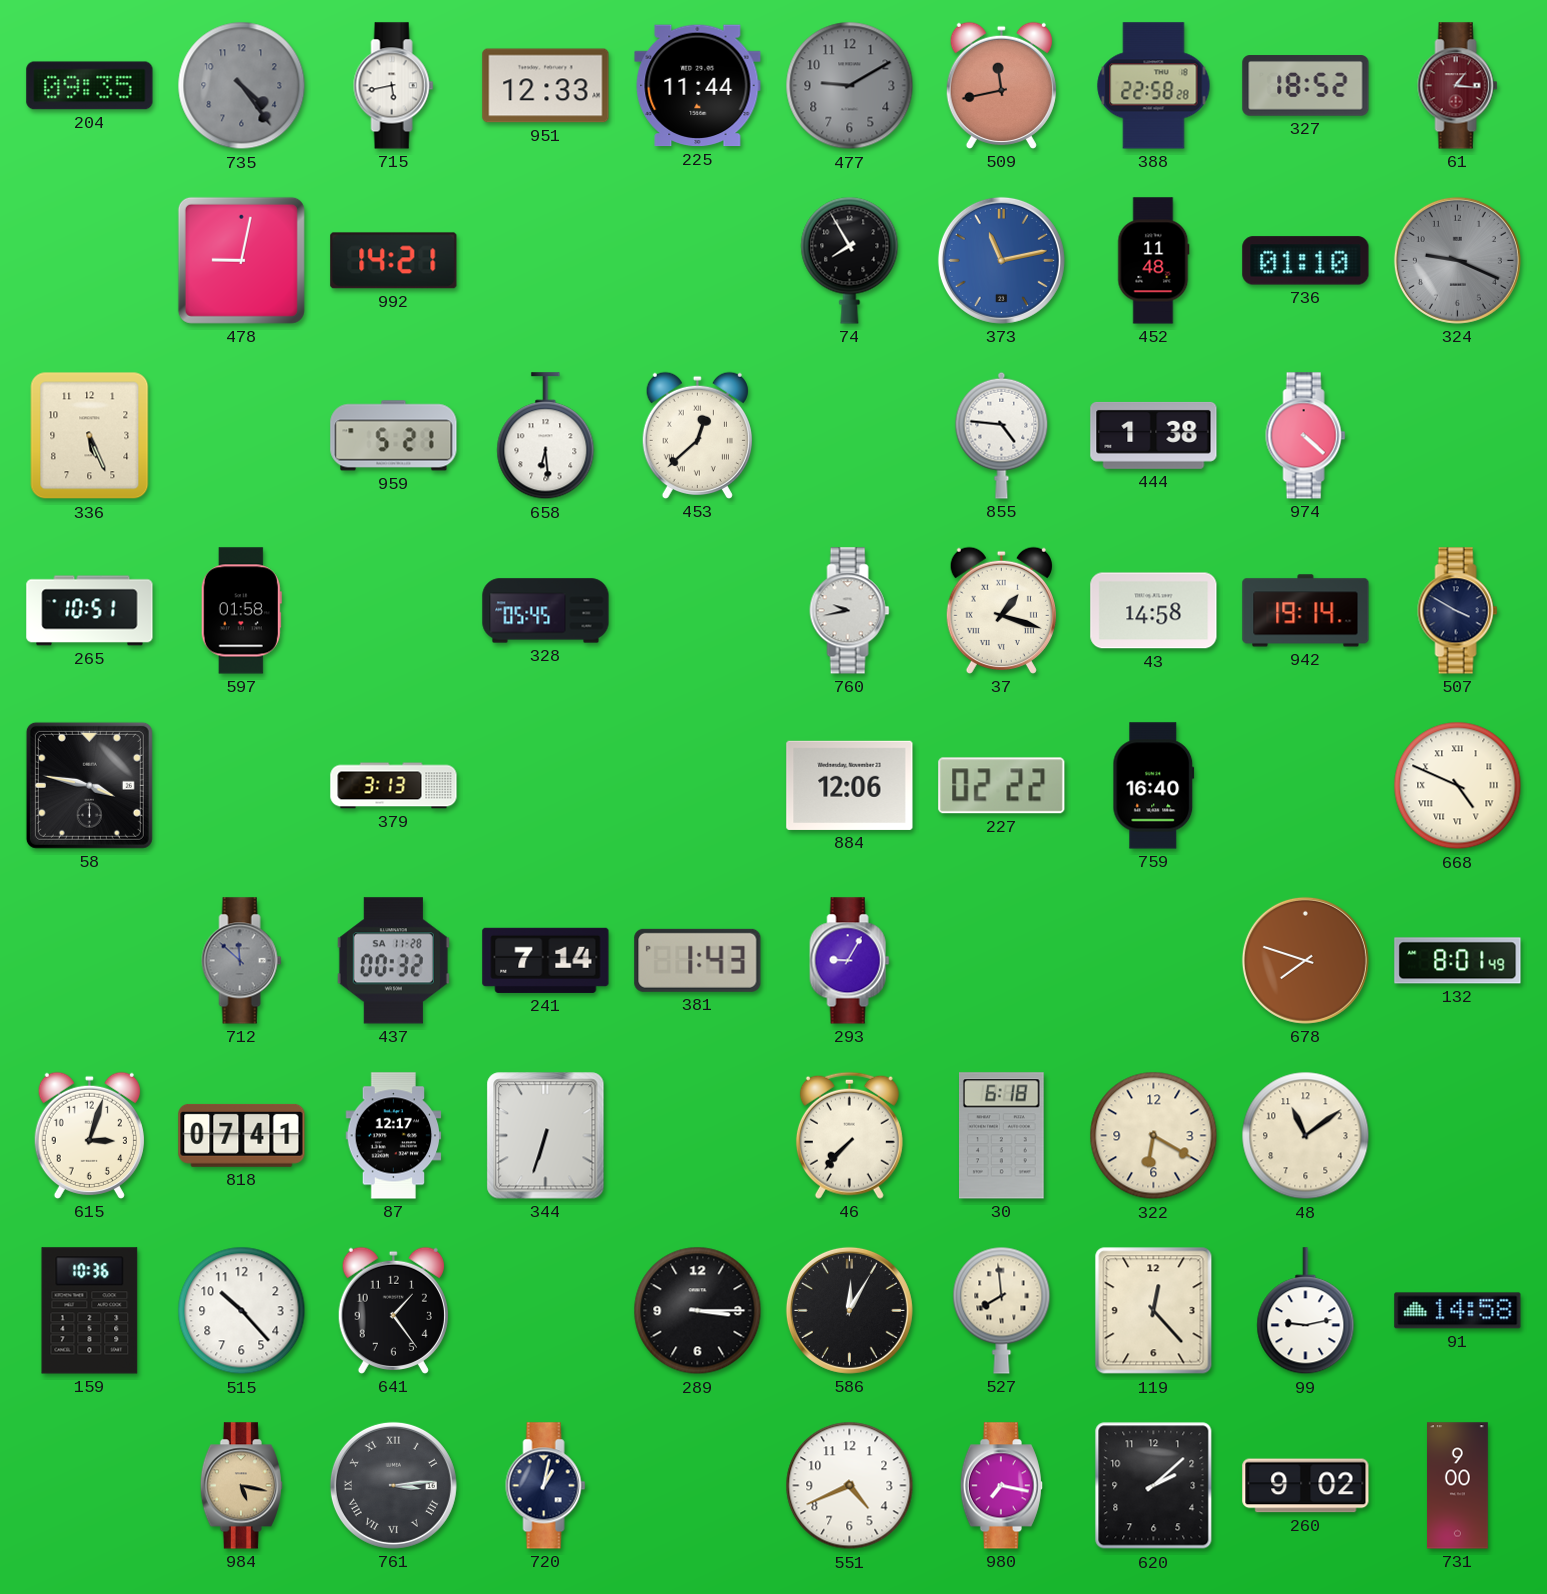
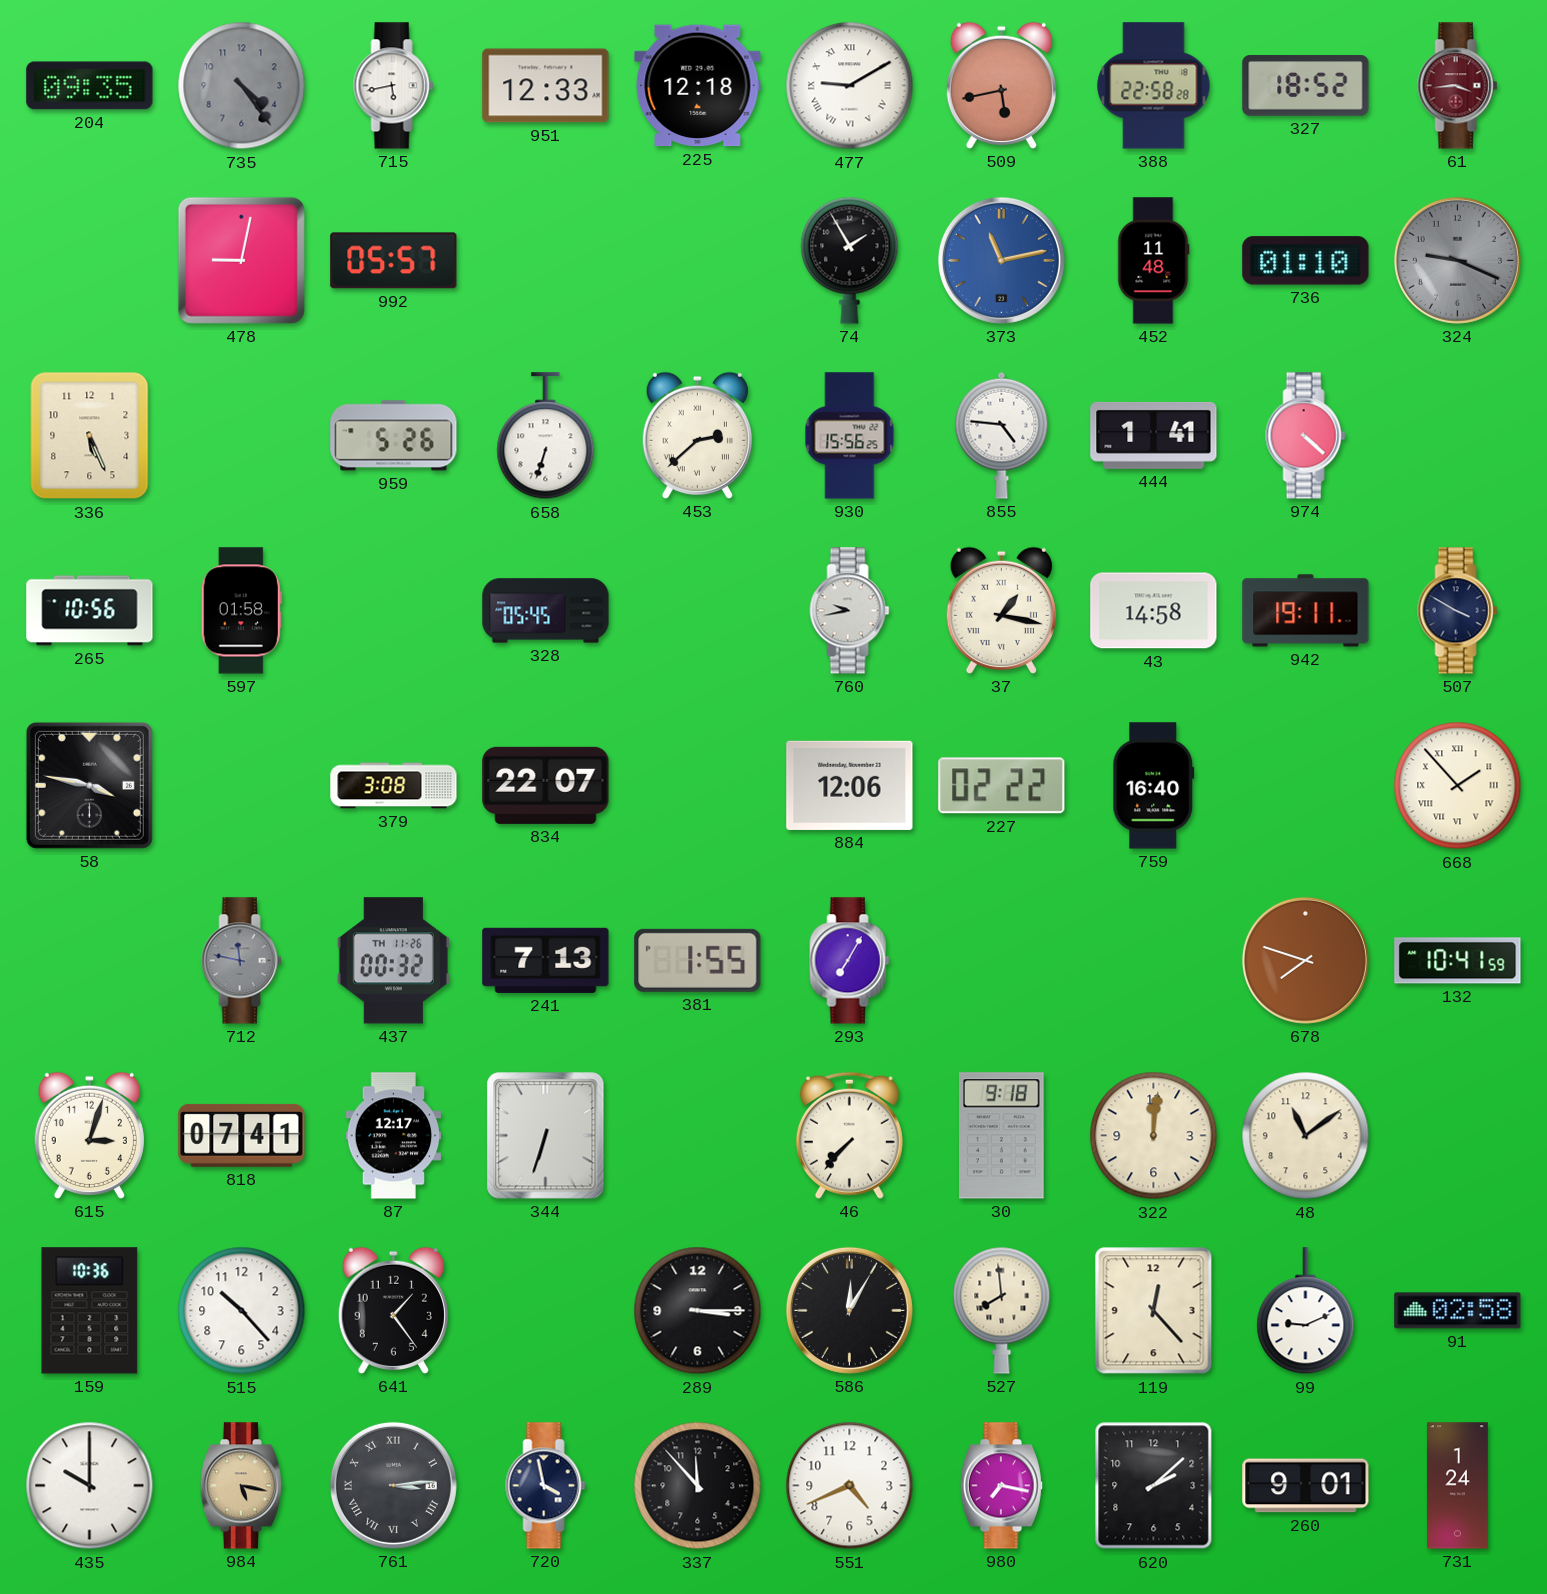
225: 11:44 -> 12:18
477 dial: grey -> white
477 numerals: Arabic -> Roman
509: 11:43 -> 5:43
61: 1:16 -> 3:44
992: 14:21 -> 05:57
74: 7:55 -> 1:55
959: 5:21 -> 5:26
658: 6:29 -> 6:33
453: 12:38 -> 2:38
930: none -> 15:56
444: 1:38 -> 1:41
265: 10:51 -> 10:56
37: 1:18 -> 1:17
942: 19:14 -> 19:11
379: 3:13 -> 3:08
834: none -> 22:07
668: 4:49 -> 1:53
712: 11:52 -> 11:47
437 date: SA 11-28 -> TH 11-26
241: 7:14 -> 7:13
381: 1:43 -> 1:55
293: 9:05 -> 7:05
132: 8:01 -> 10:41
30: 6:18 -> 9:18
322: 6:20 -> 12:01
99: 9:13 -> 9:11
91: 14:58 -> 02:58
435: none -> 10:00
720: 1:02 -> 3:58
337: none -> 11:53
260: 9:02 -> 9:01
731: 9:00 -> 1:24
